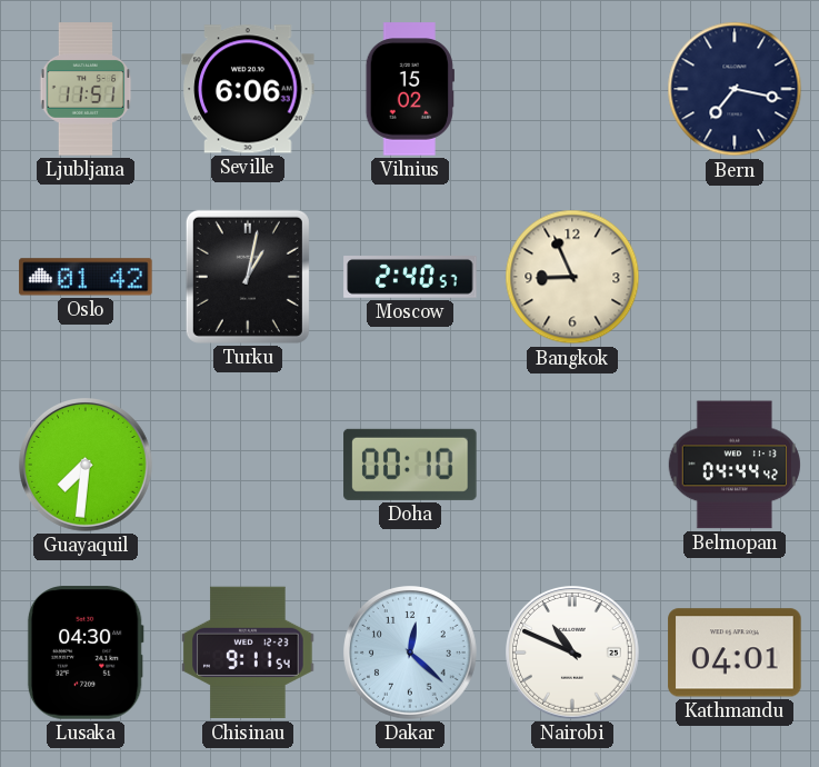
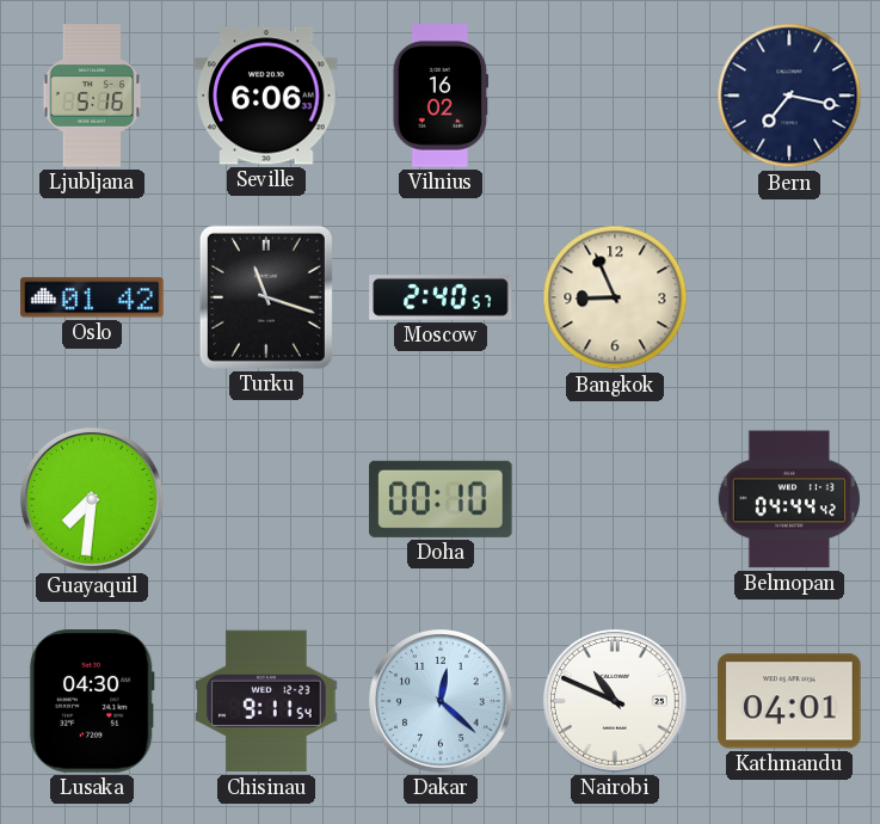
Ljubljana: 11:51 -> 5:16
Vilnius: 15:02 -> 16:02
Turku: 1:02 -> 11:18
